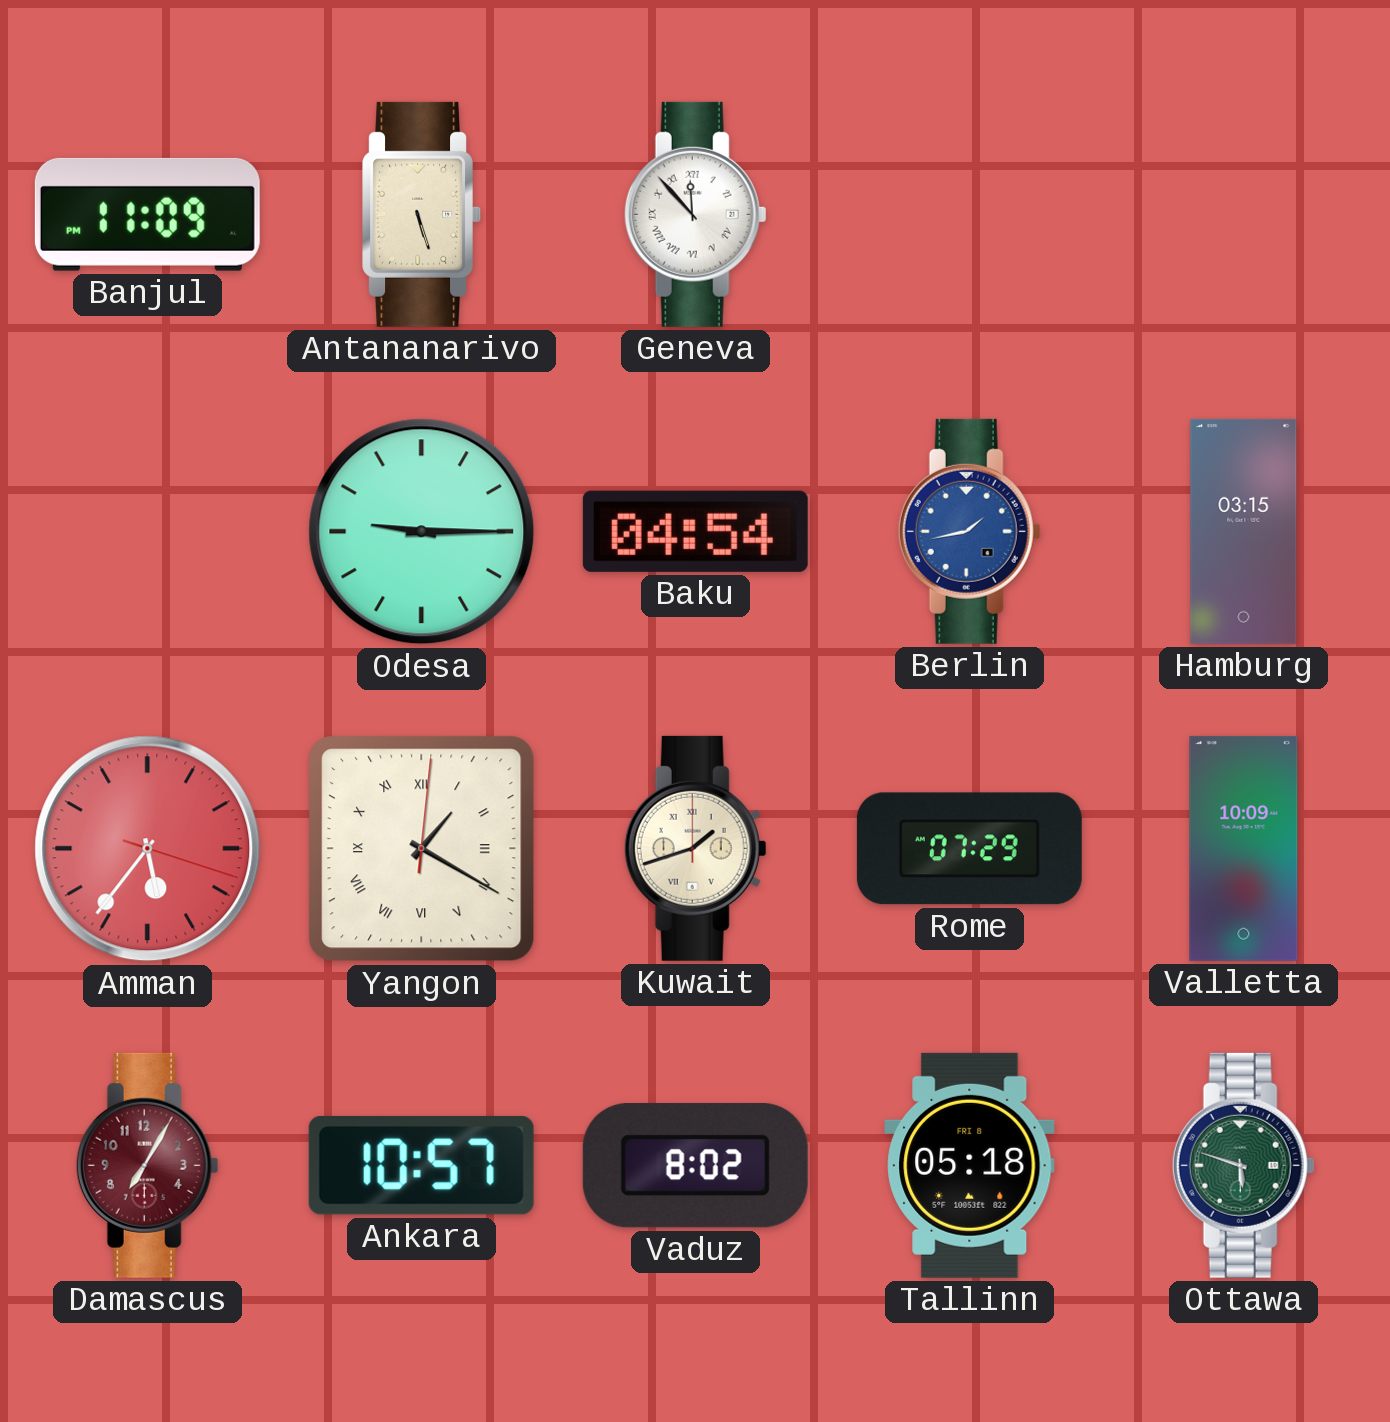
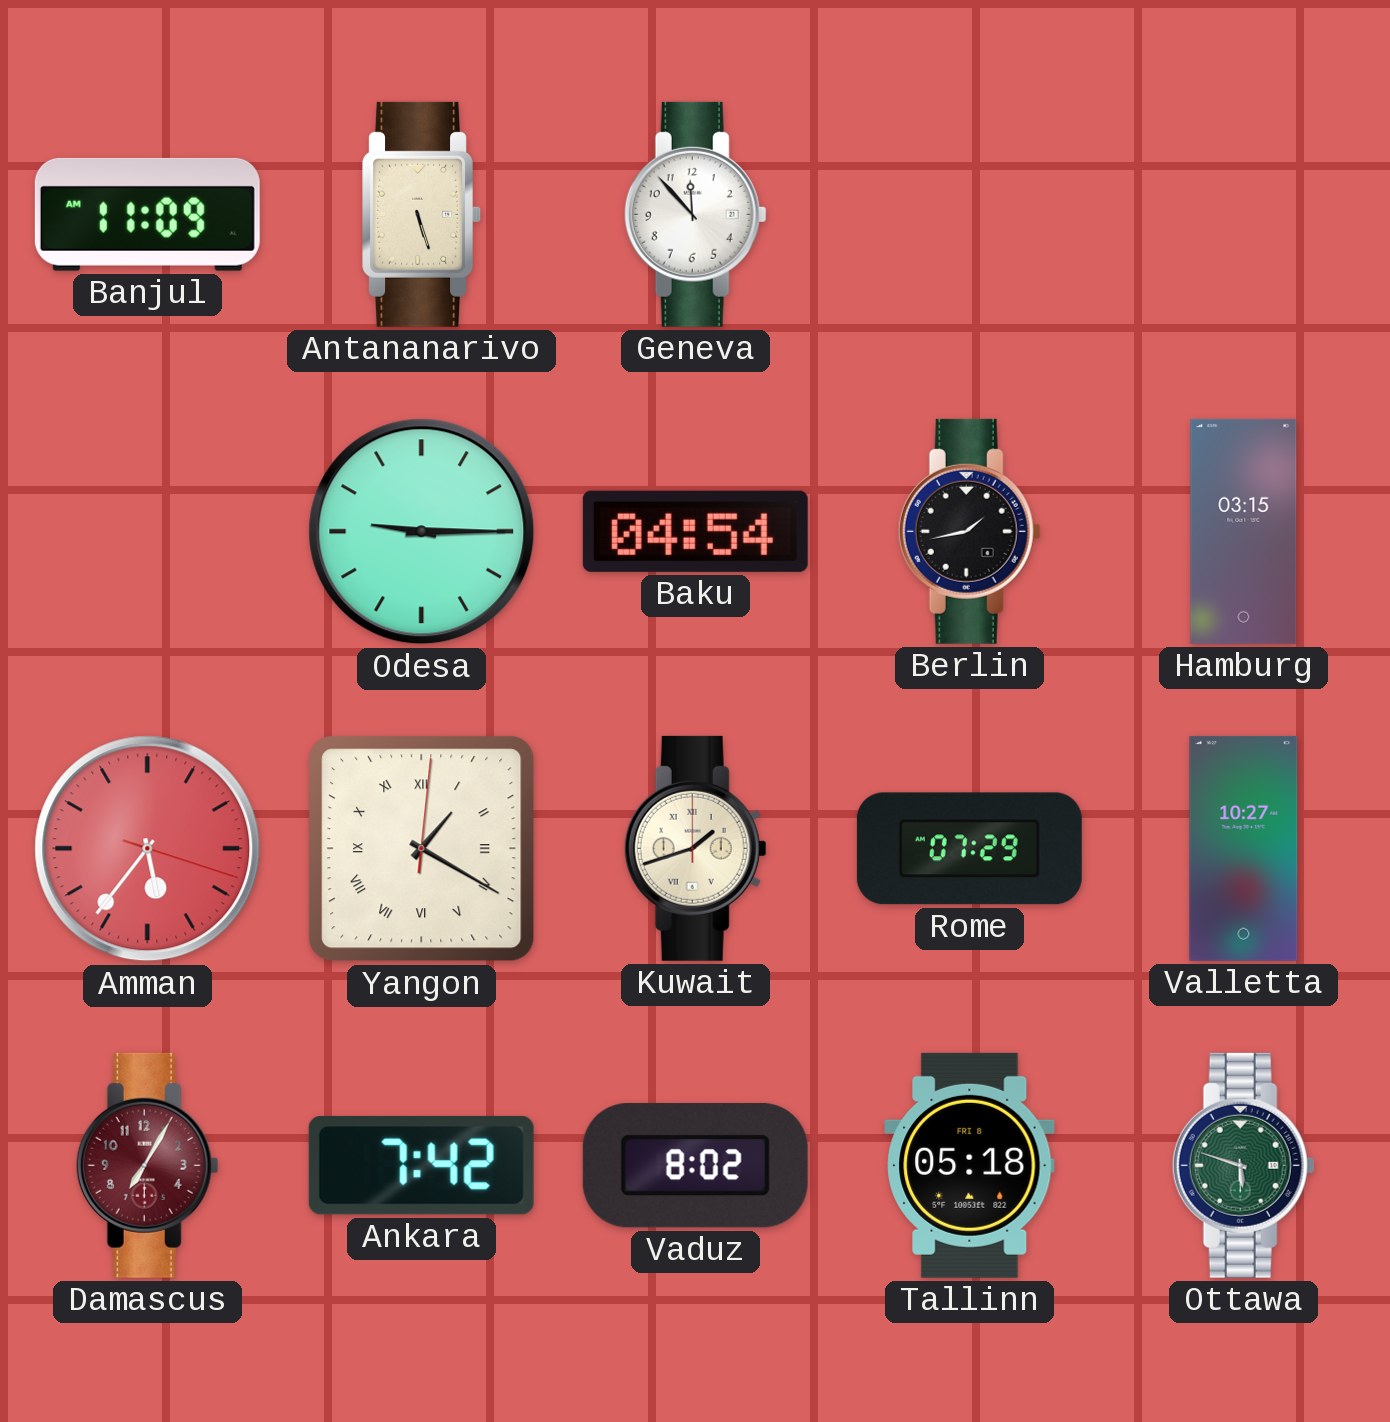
Banjul: 11:09 PM -> 11:09 AM
Geneva numerals: Roman -> Arabic
Berlin dial: blue -> black
Valletta: 10:09 -> 10:27
Ankara: 10:57 -> 7:42
